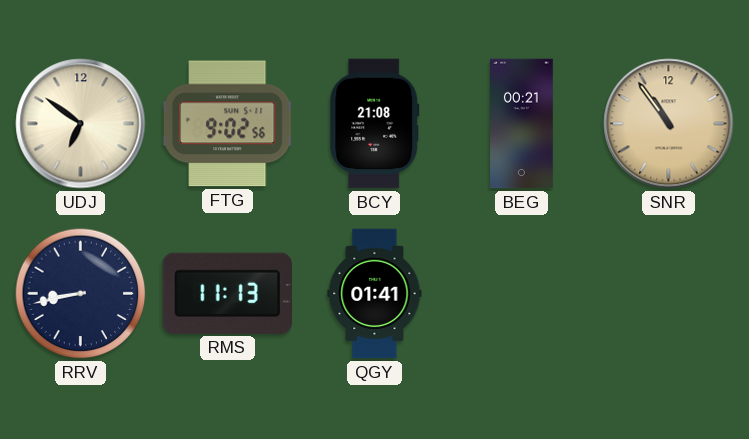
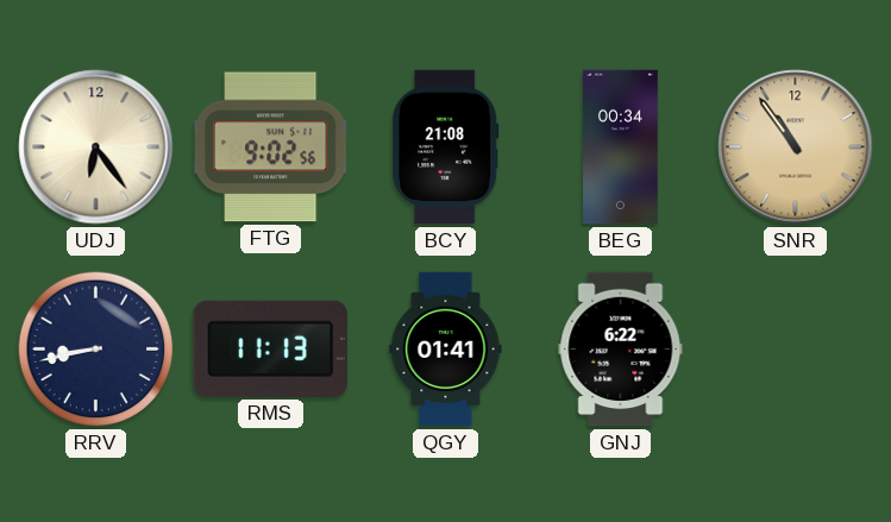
UDJ: 6:51 -> 6:24
BEG: 00:21 -> 00:34
GNJ: none -> 6:22
